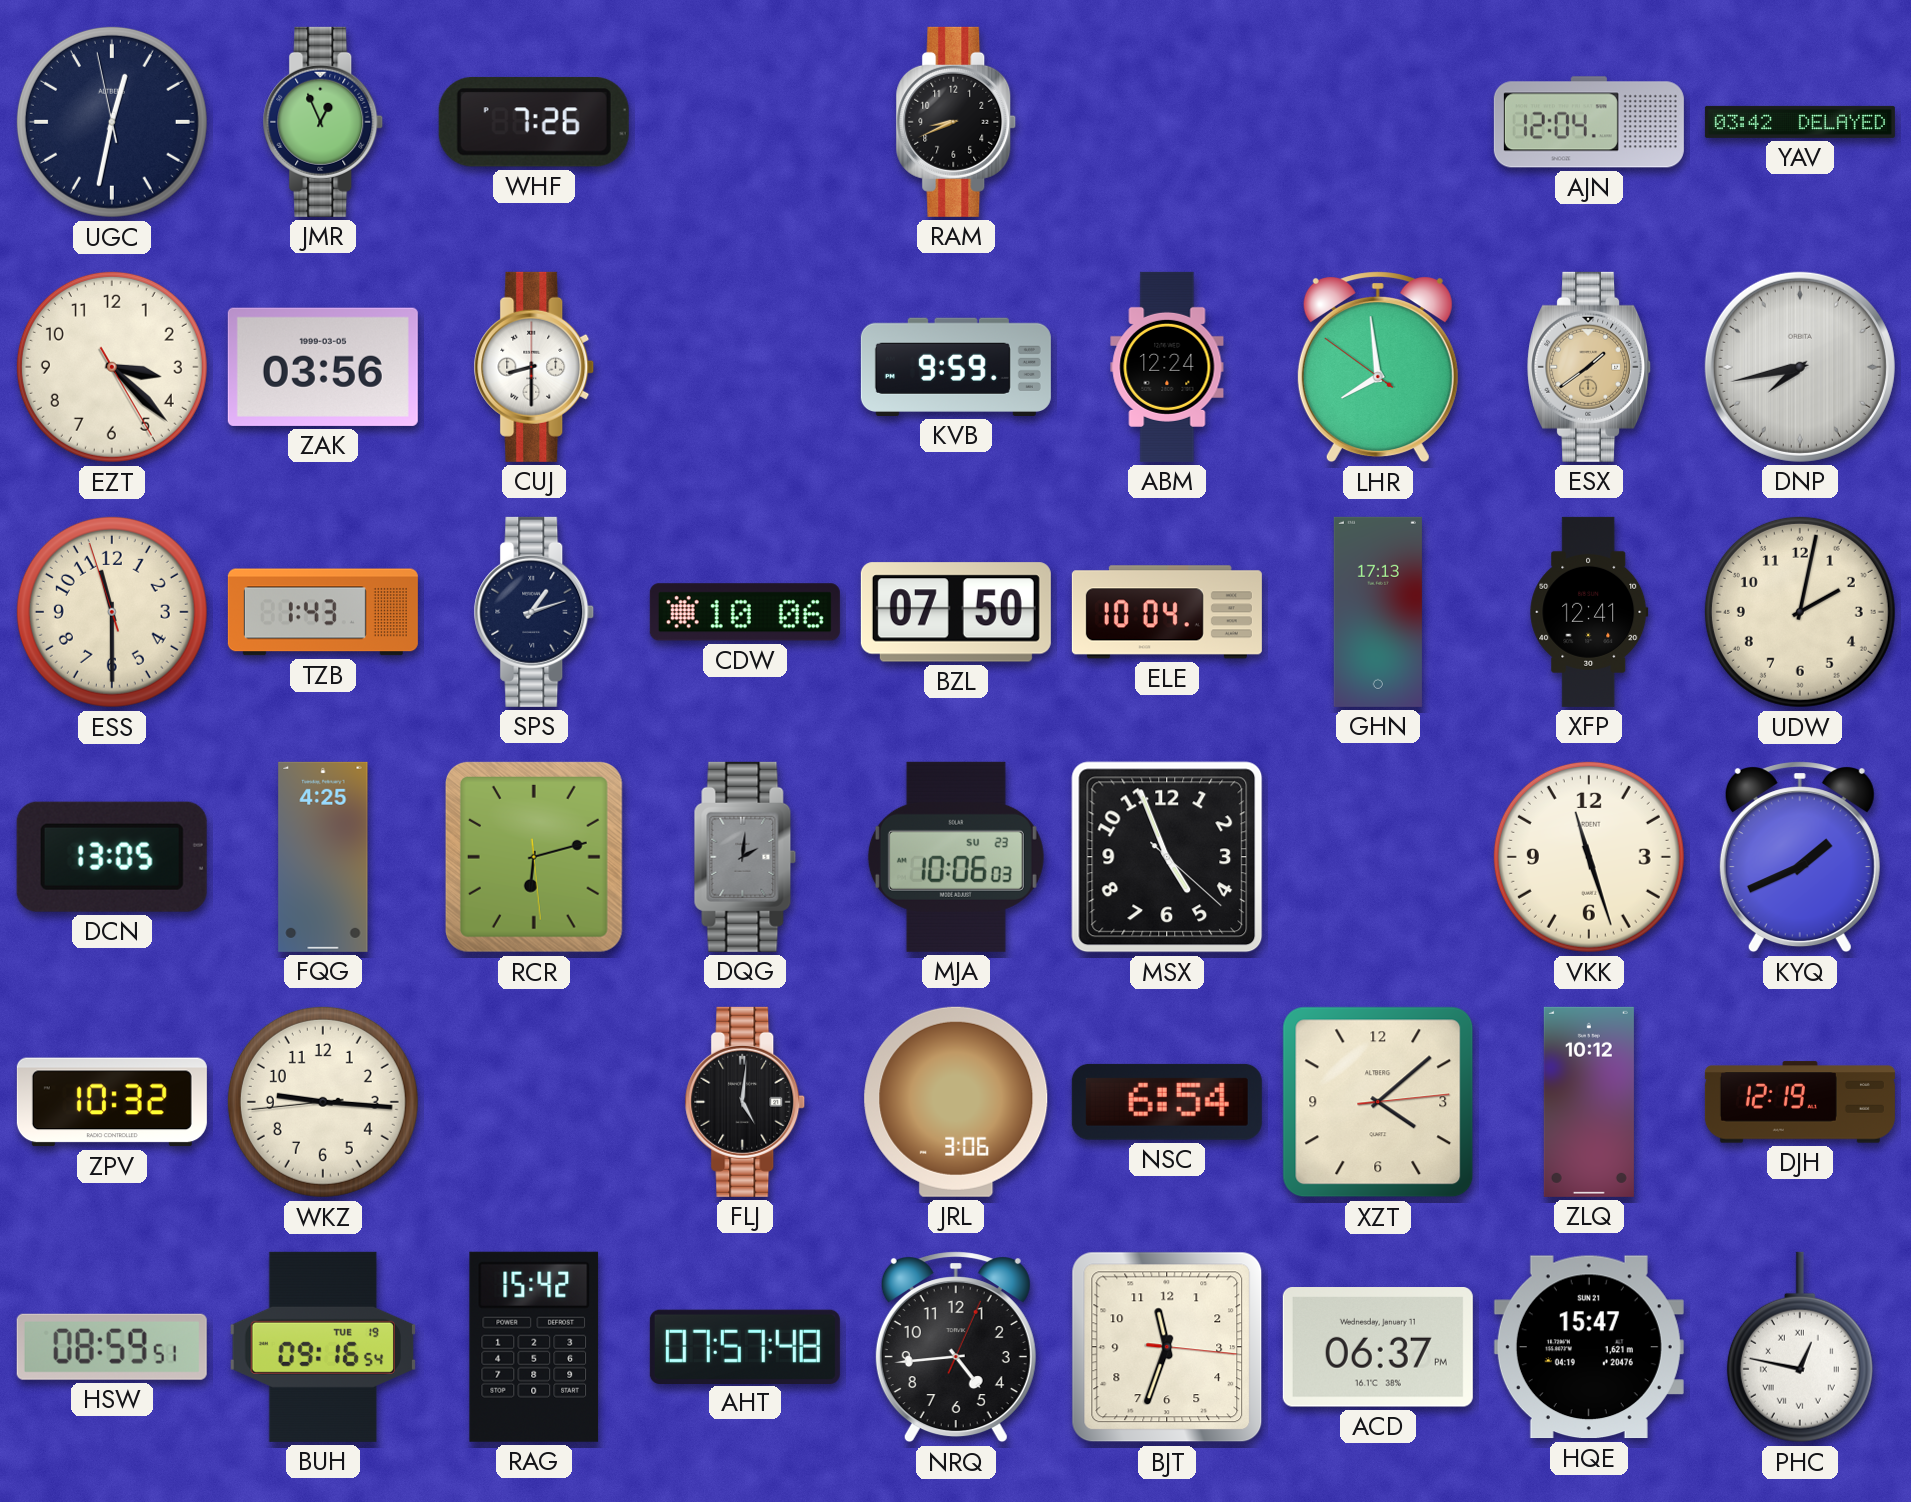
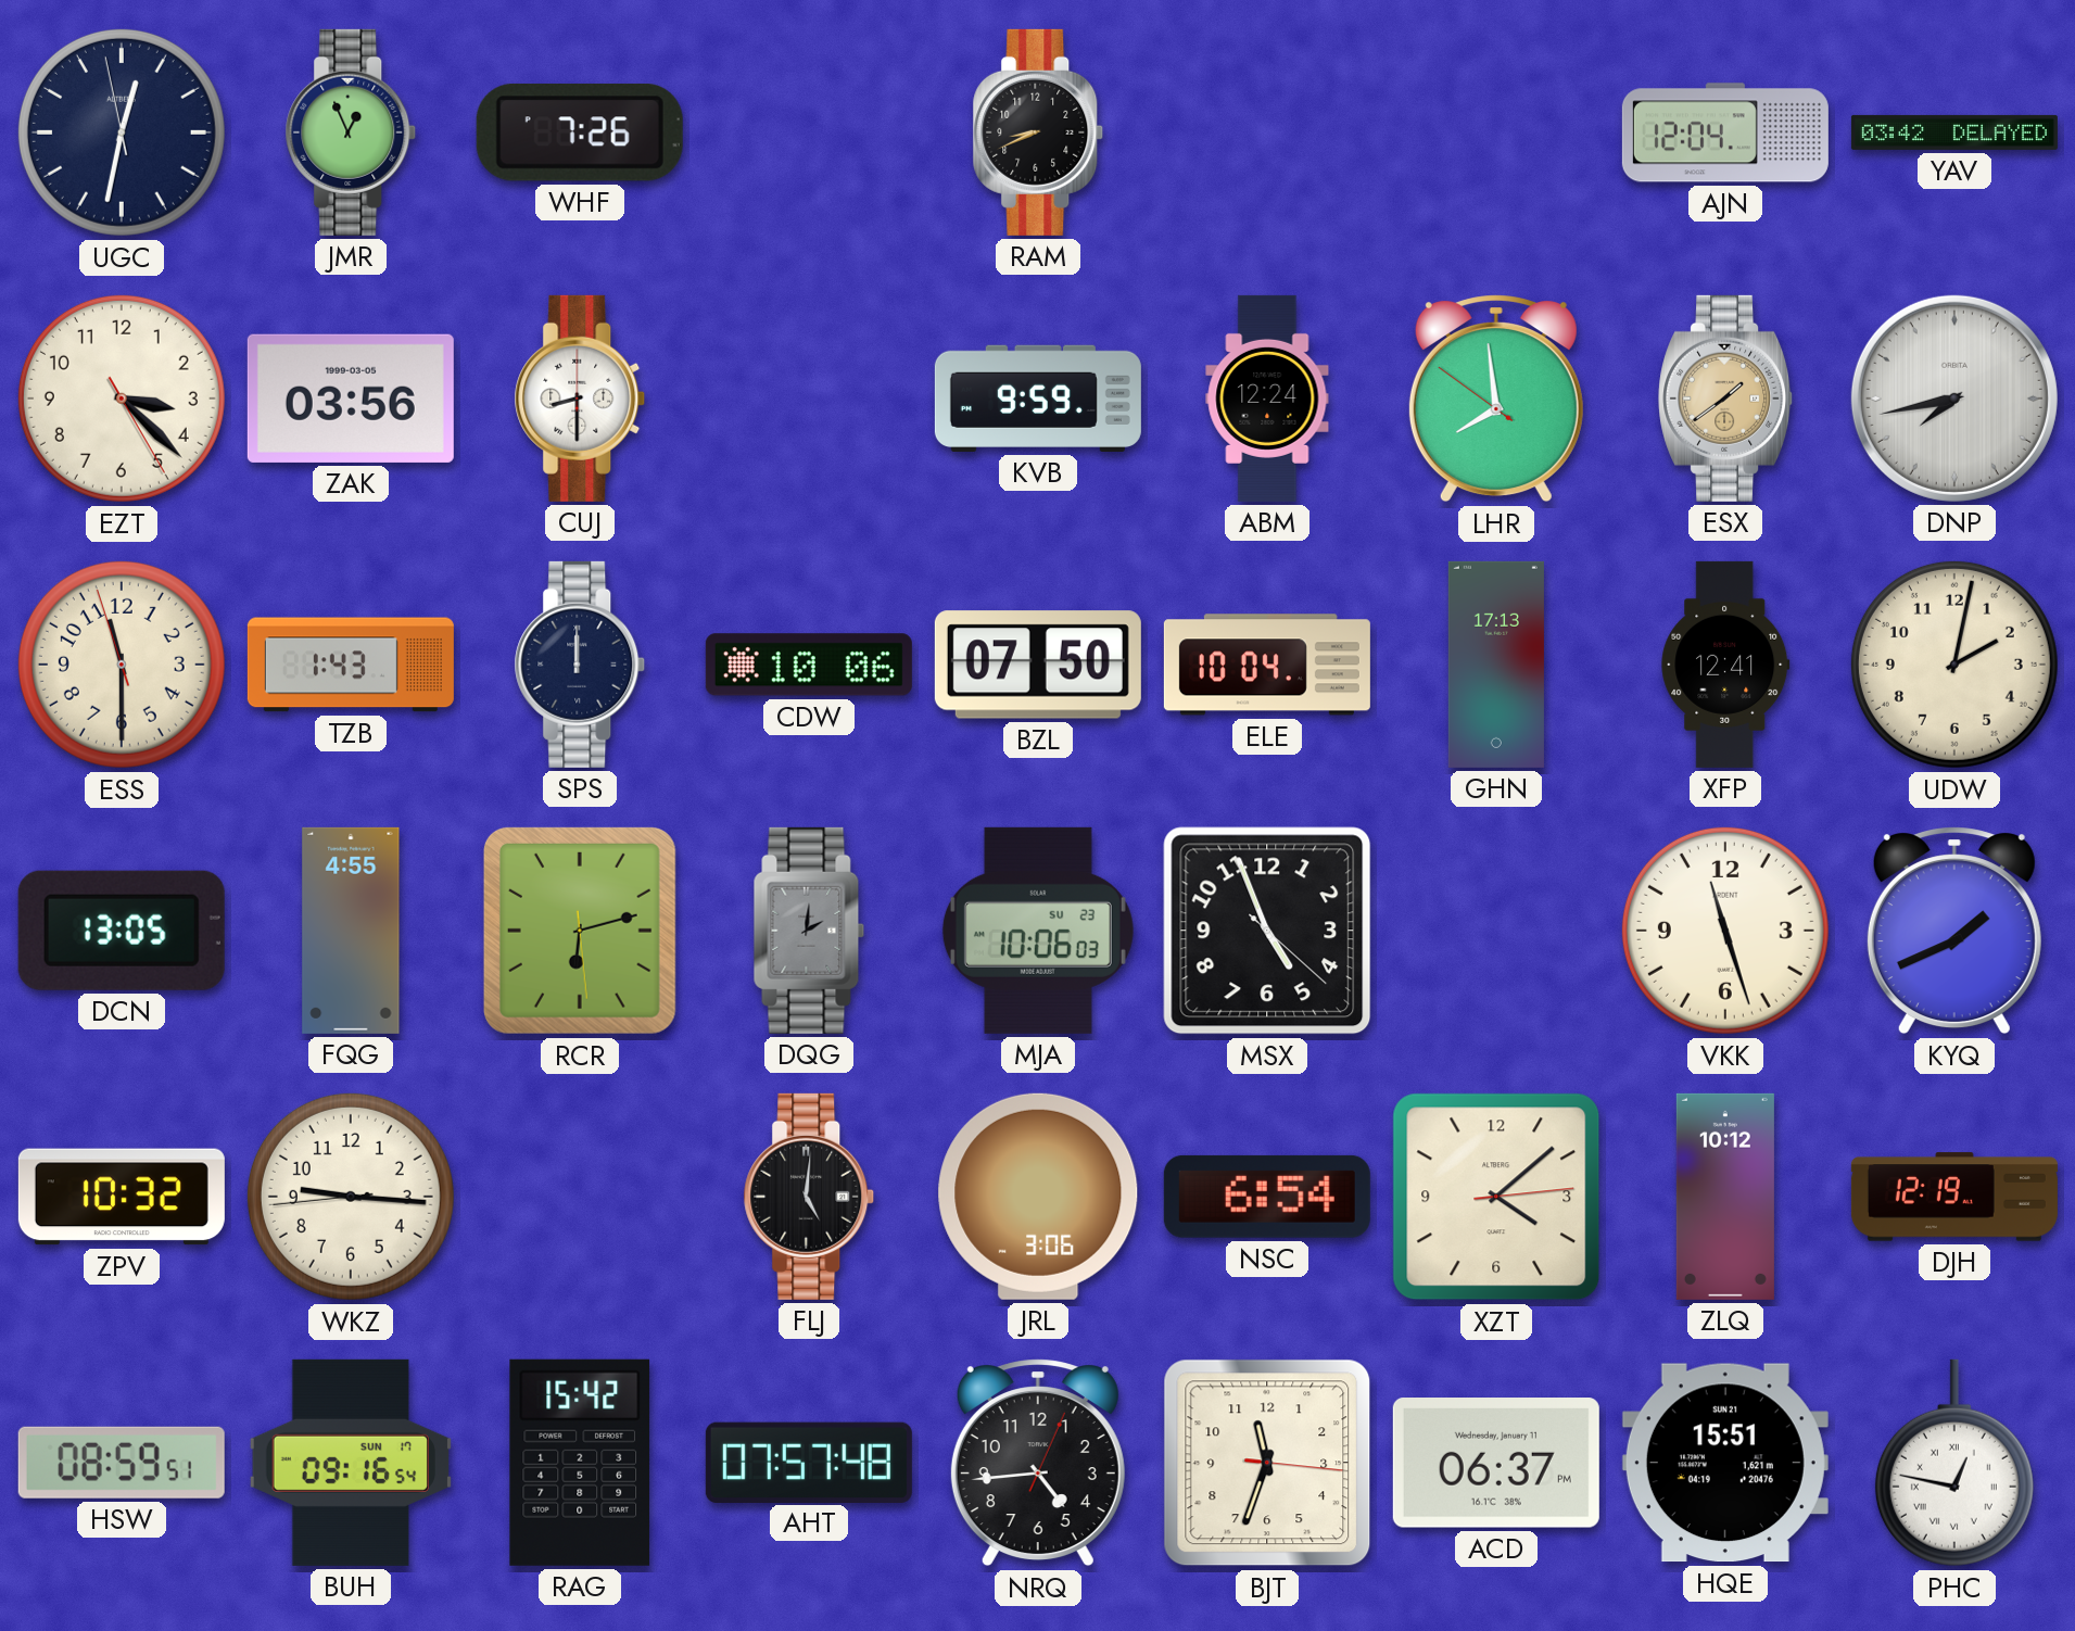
SPS: 1:12 -> 12:00
FQG: 4:25 -> 4:55
BUH date: TUE 19 -> SUN 17
HQE: 15:47 -> 15:51
